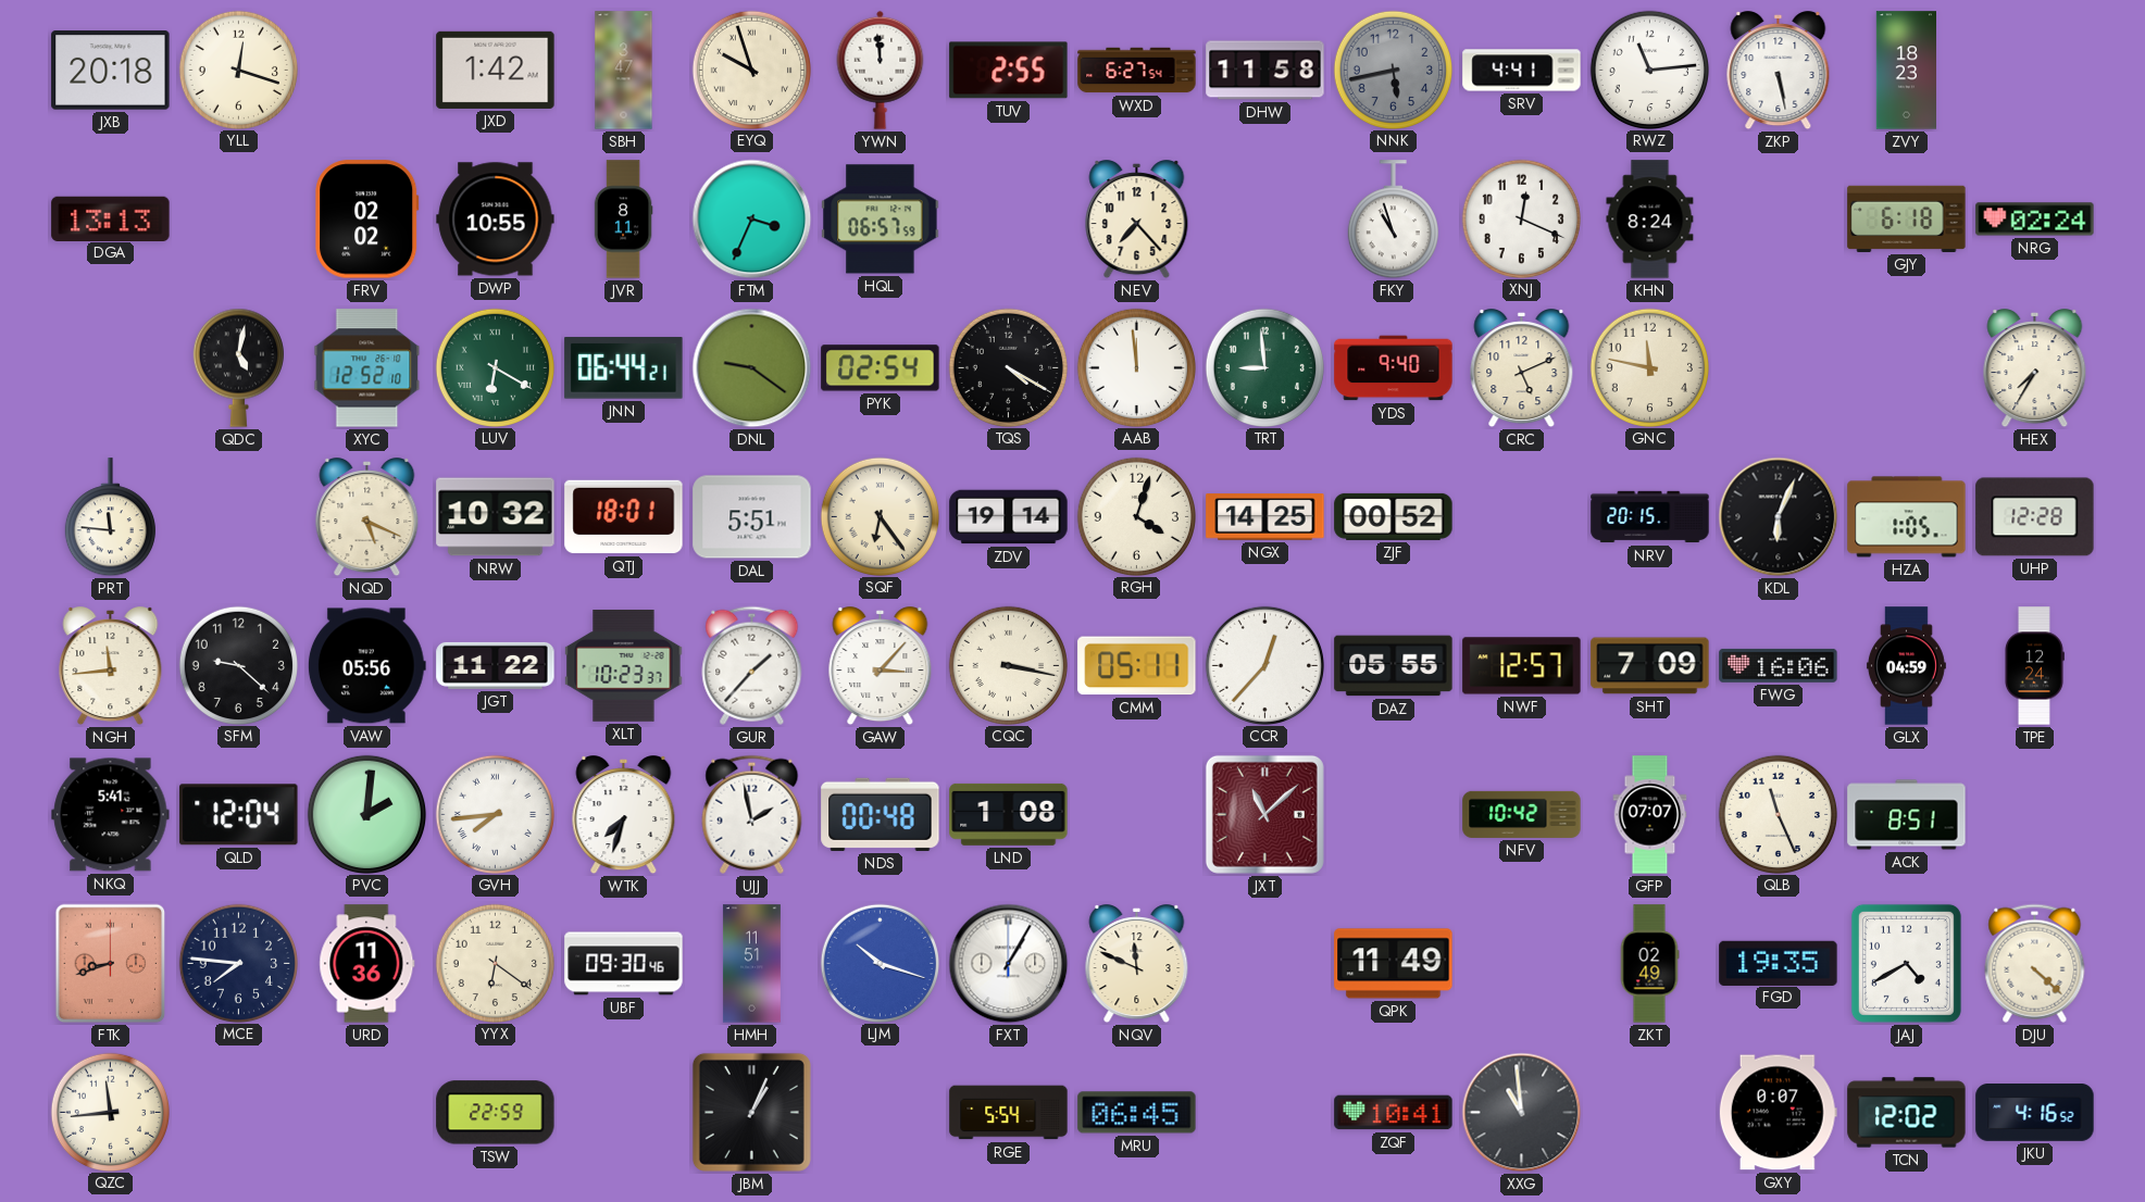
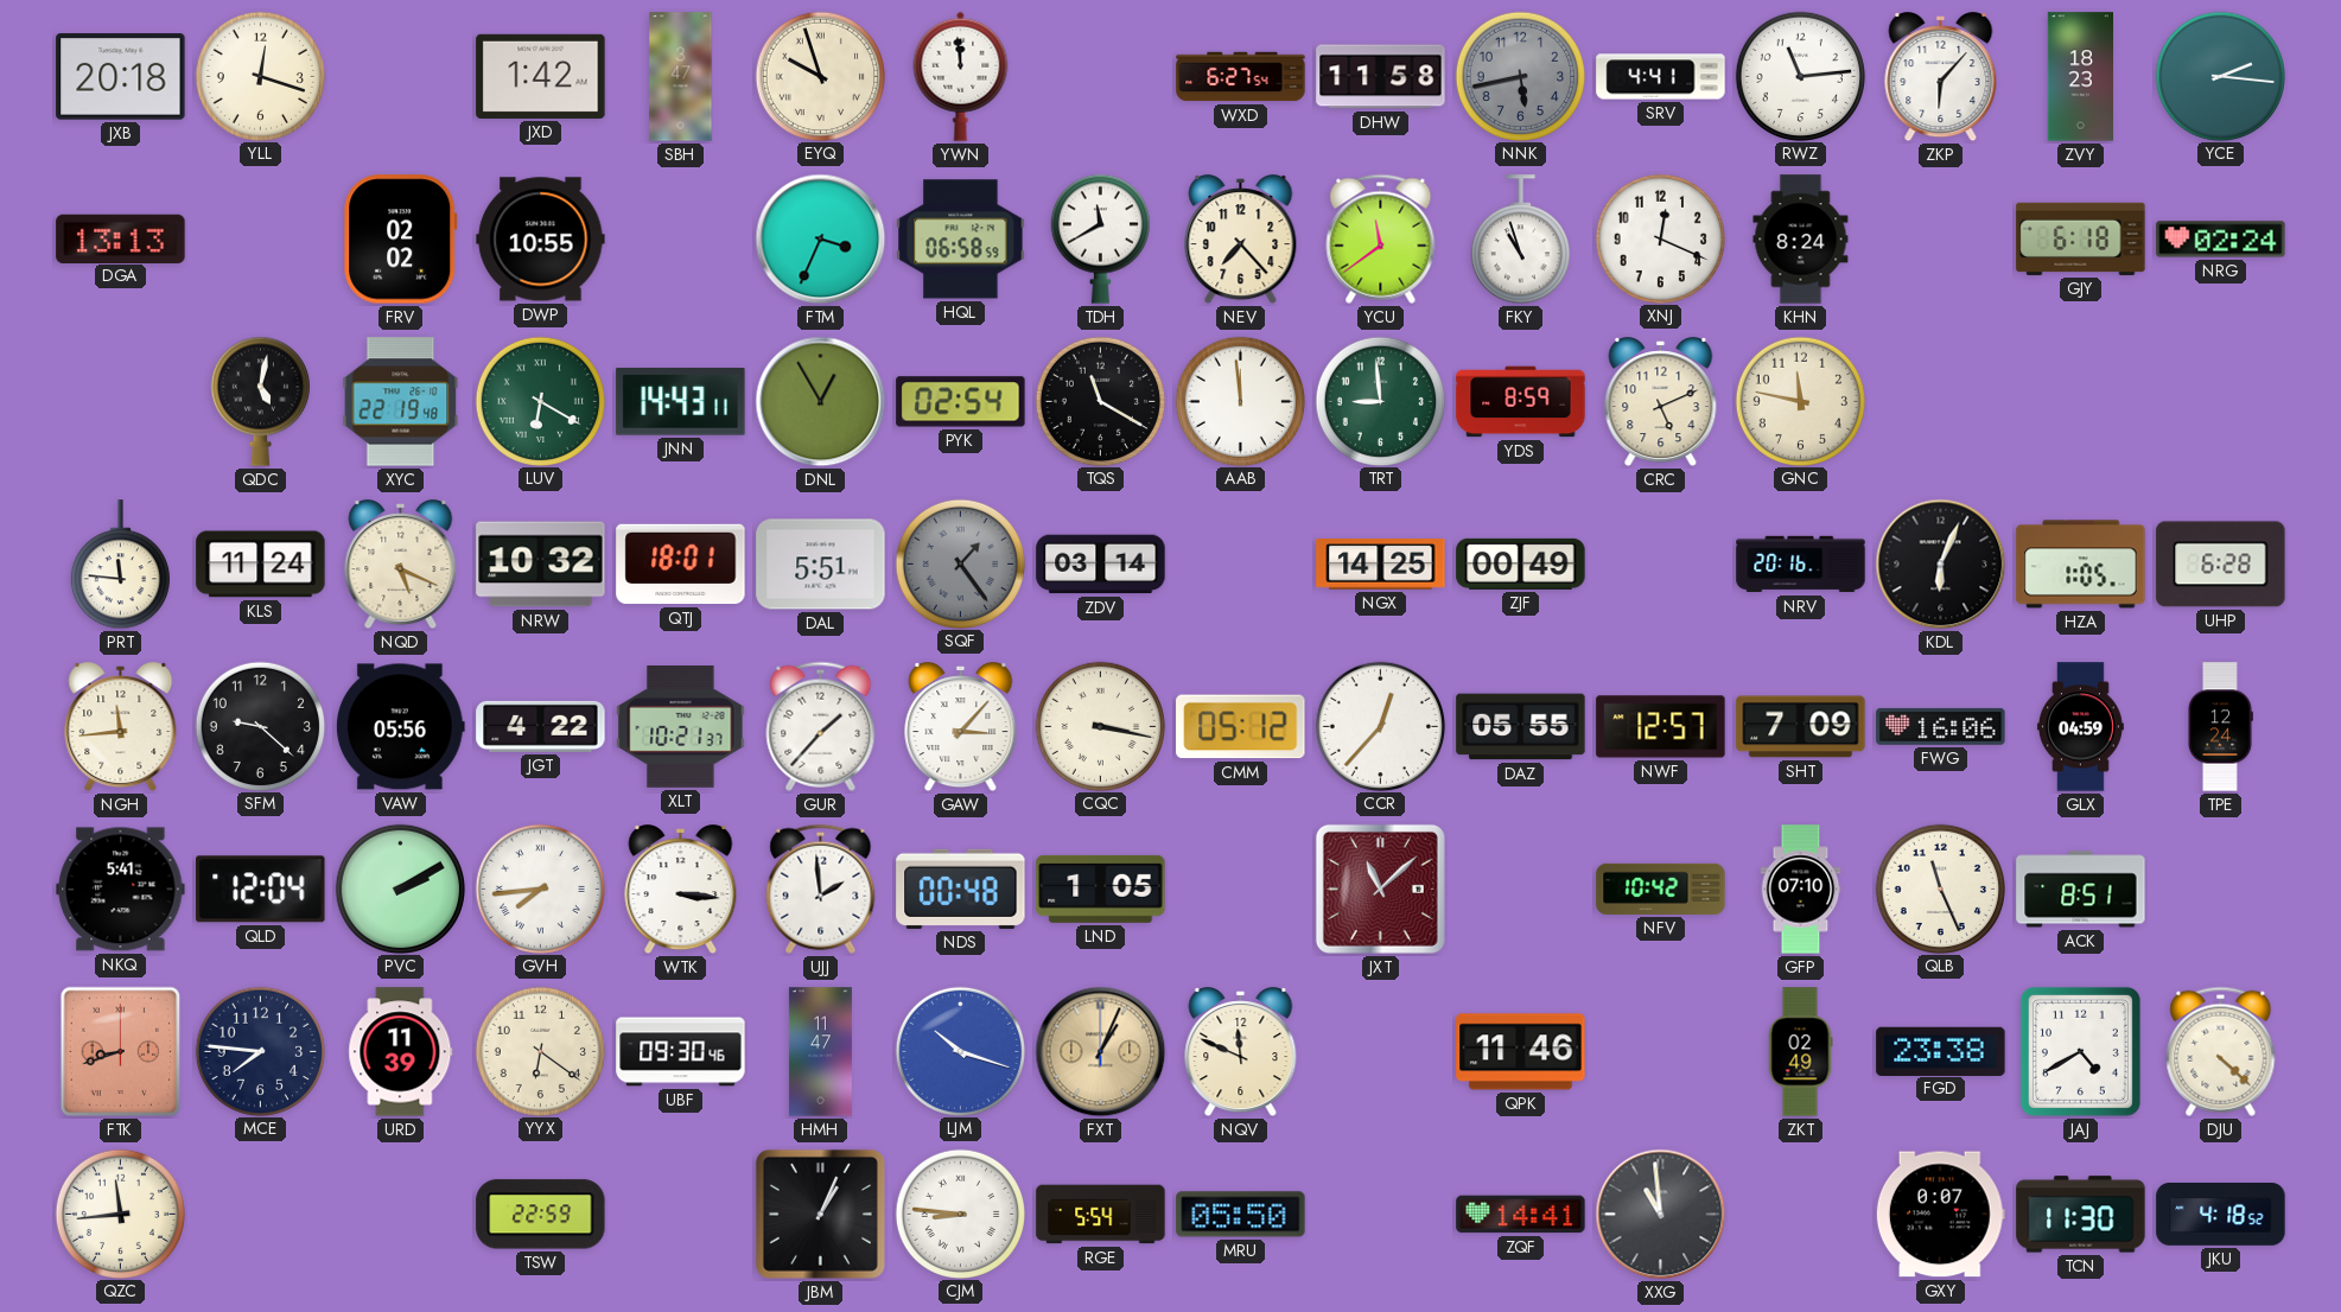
TUV: 2:55 -> none
ZKP: 5:28 -> 6:07
YCE: none -> 2:16
JVR: 8:11 -> none
HQL: 06:57 -> 06:58
TDH: none -> 11:40
YCU: none -> 11:39
XYC: 12:52 -> 22:19
JNN: 06:44 -> 14:43
DNL: 9:21 -> 12:55
TQS: 4:20 -> 11:20
YDS: 9:40 -> 8:59
HEX: 7:35 -> none
KLS: none -> 11:24
SQF: 6:24 -> 1:24
SQF dial: cream -> grey
ZDV: 19:14 -> 03:14
RGH: 4:03 -> none
ZJF: 00:52 -> 00:49
NRV: 20:15 -> 20:16
UHP: 12:28 -> 6:28
JGT: 11:22 -> 4:22
XLT: 10:23 -> 10:21
CMM: 05:11 -> 05:12
PVC: 2:01 -> 2:10
WTK: 7:33 -> 3:16
UJJ: 1:58 -> 1:59
LND: 1:08 -> 1:05
GFP: 07:07 -> 07:10
URD: 11:36 -> 11:39
HMH: 11:51 -> 11:47
FXT: 1:05 -> 1:04
FXT dial: white -> champagne
QPK: 11:49 -> 11:46
FGD: 19:35 -> 23:38
CJM: none -> 8:46
MRU: 06:45 -> 05:50
ZQF: 10:41 -> 14:41
TCN: 12:02 -> 11:30
JKU: 4:16 -> 4:18
